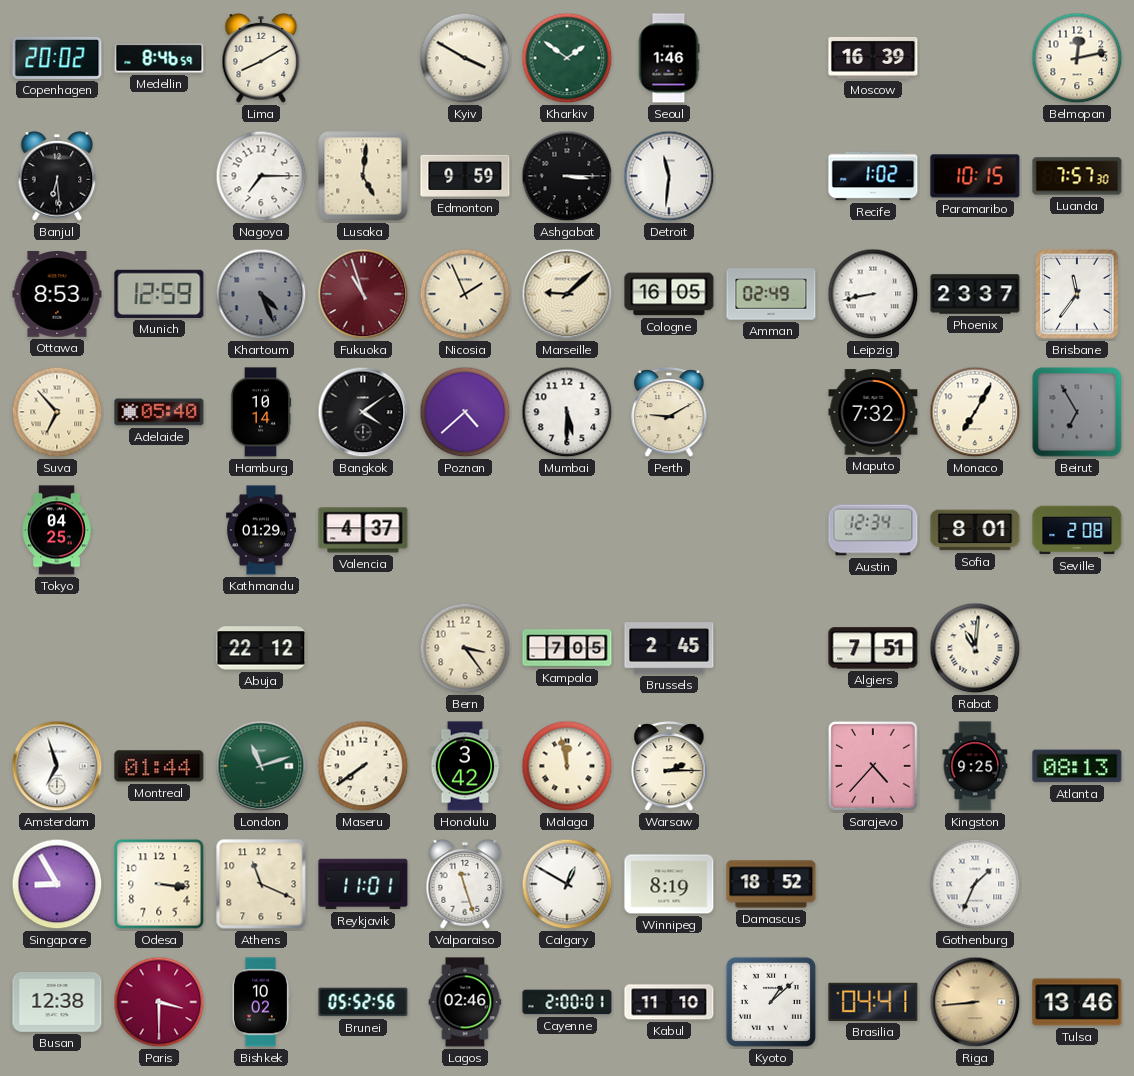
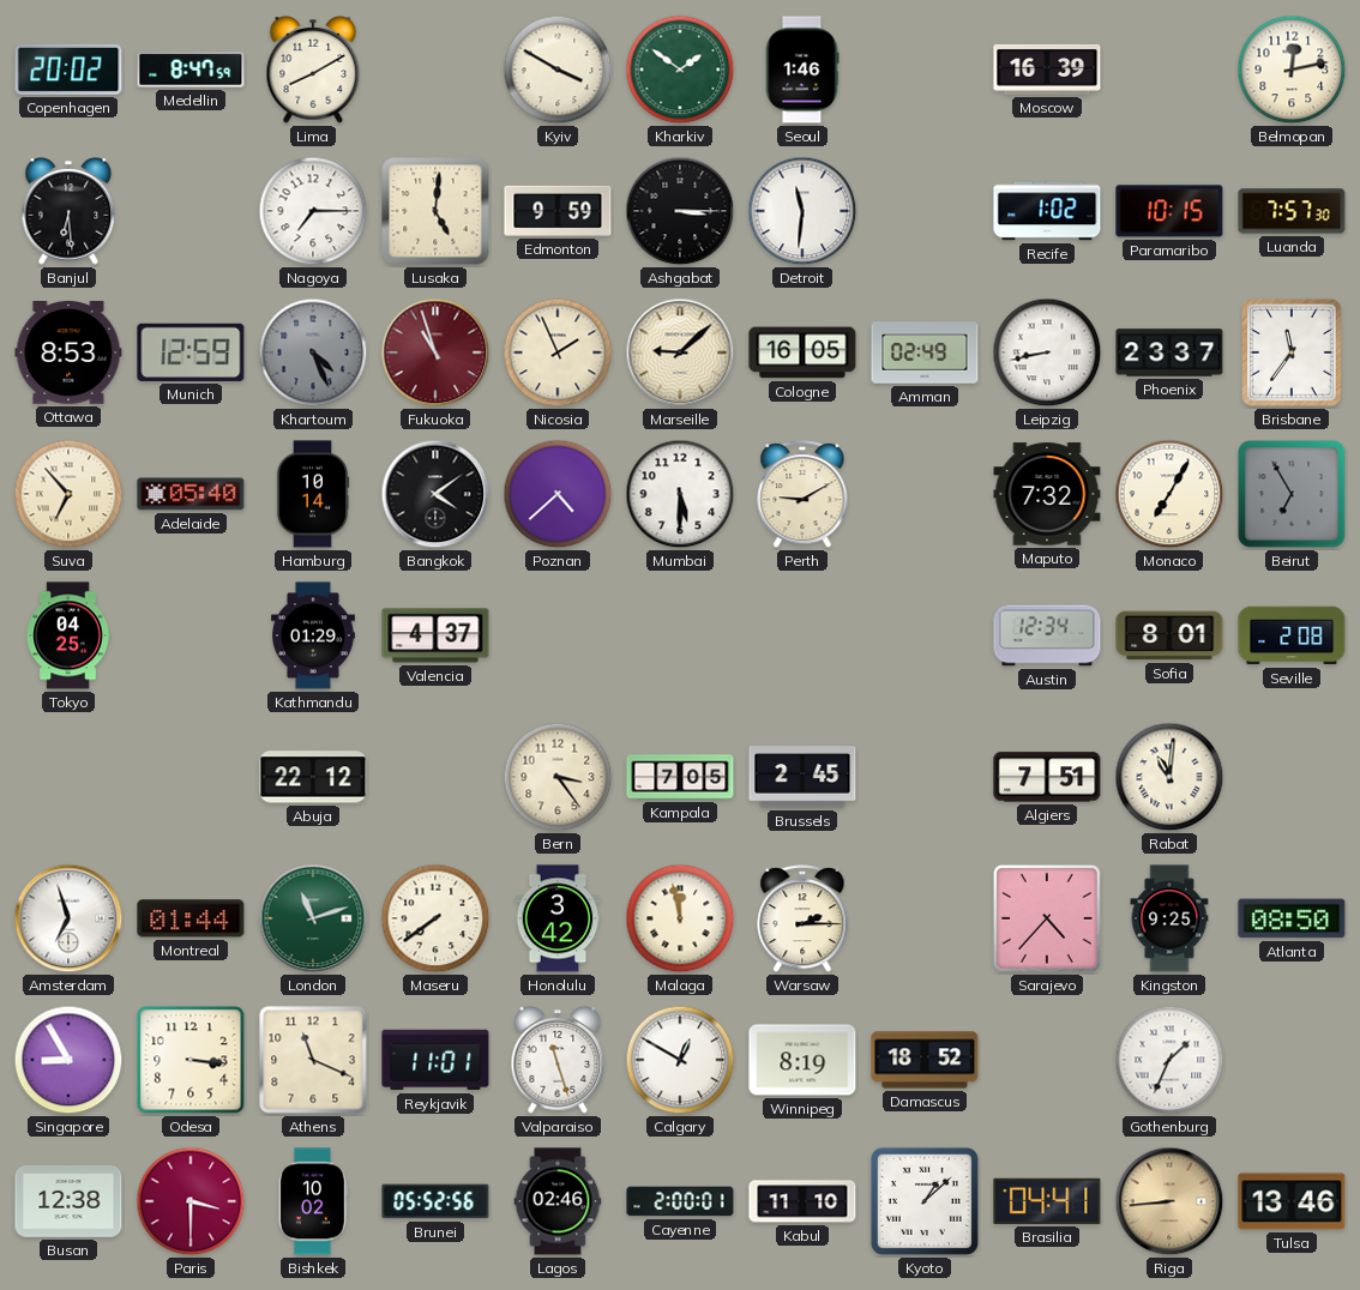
Medellin: 8:46 -> 8:47
Atlanta: 08:13 -> 08:50
